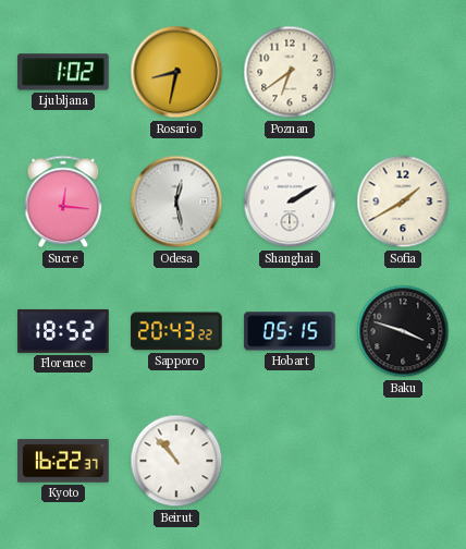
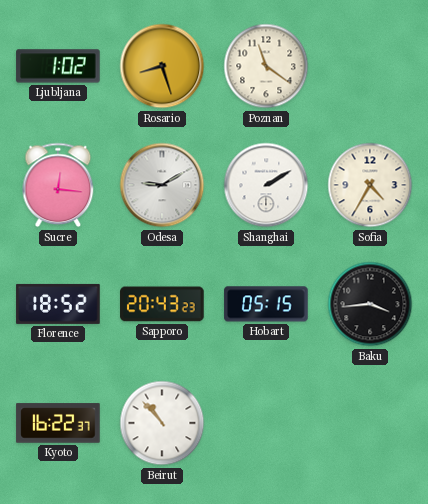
Rosario: 8:32 -> 8:27
Poznan: 6:39 -> 11:21
Odesa: 12:28 -> 9:10
Sofia: 1:40 -> 4:35
Sapporo: 20:43:22 -> 20:43:23
Baku: 3:48 -> 3:44
